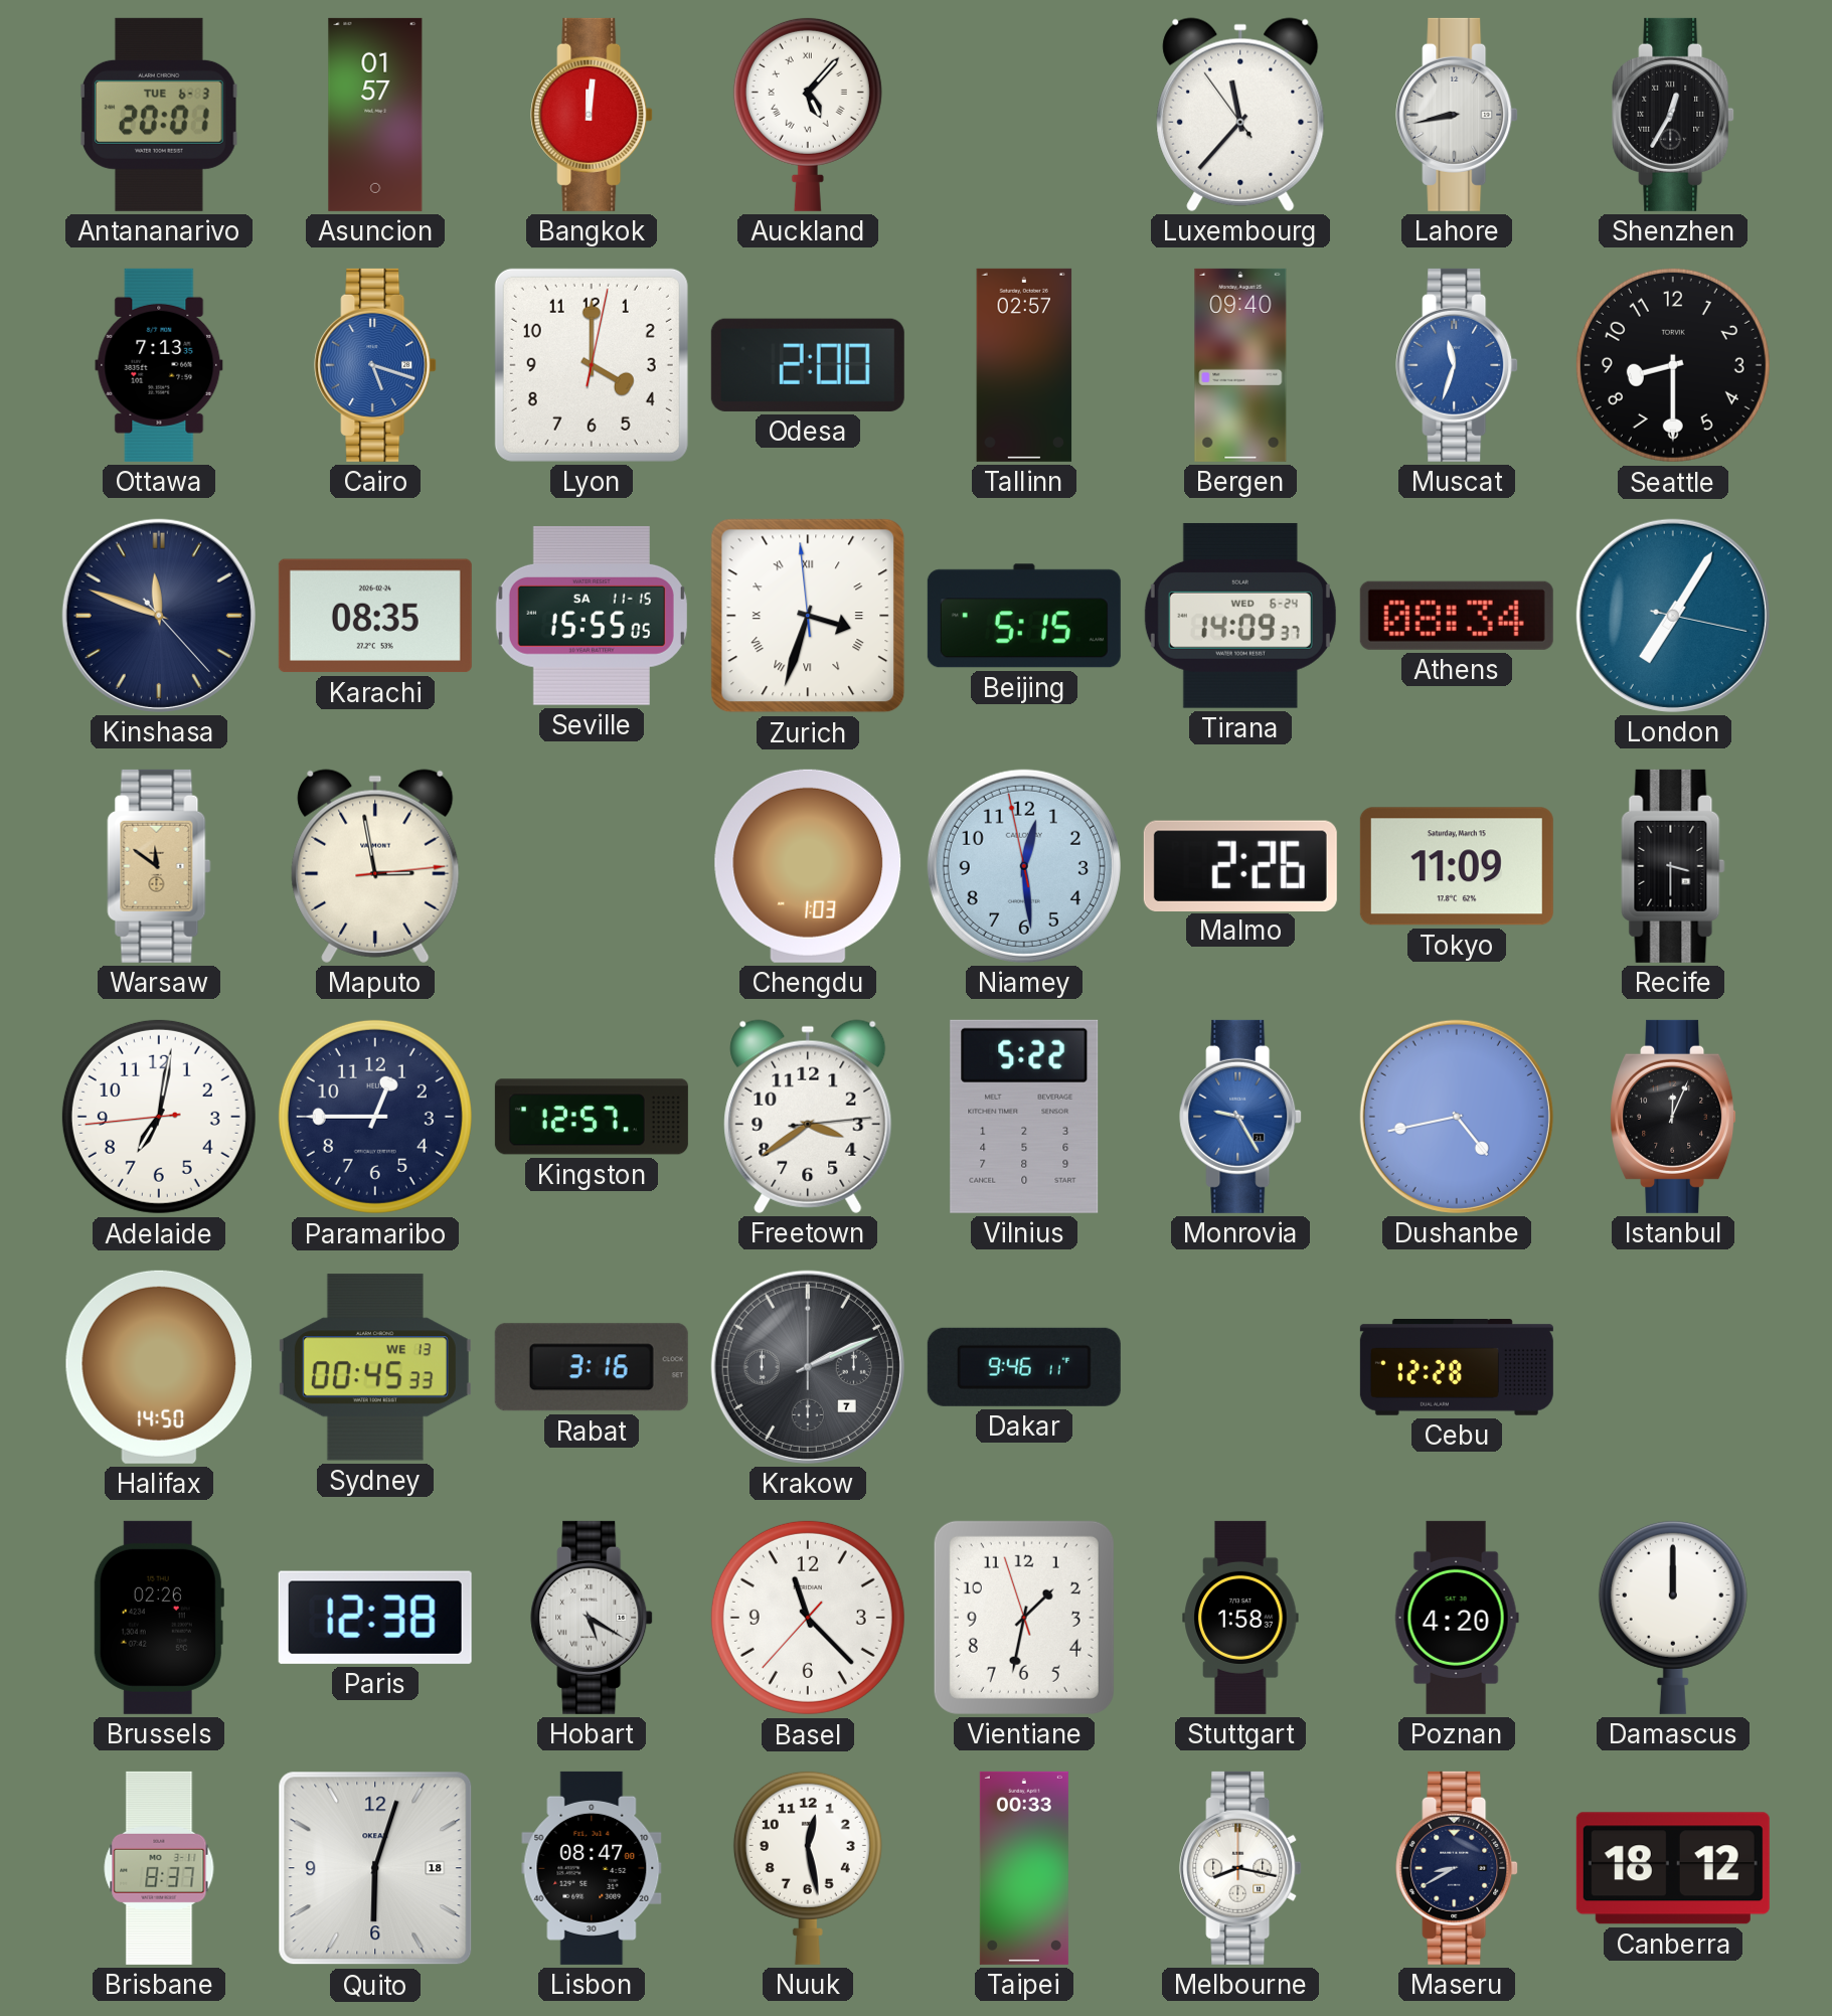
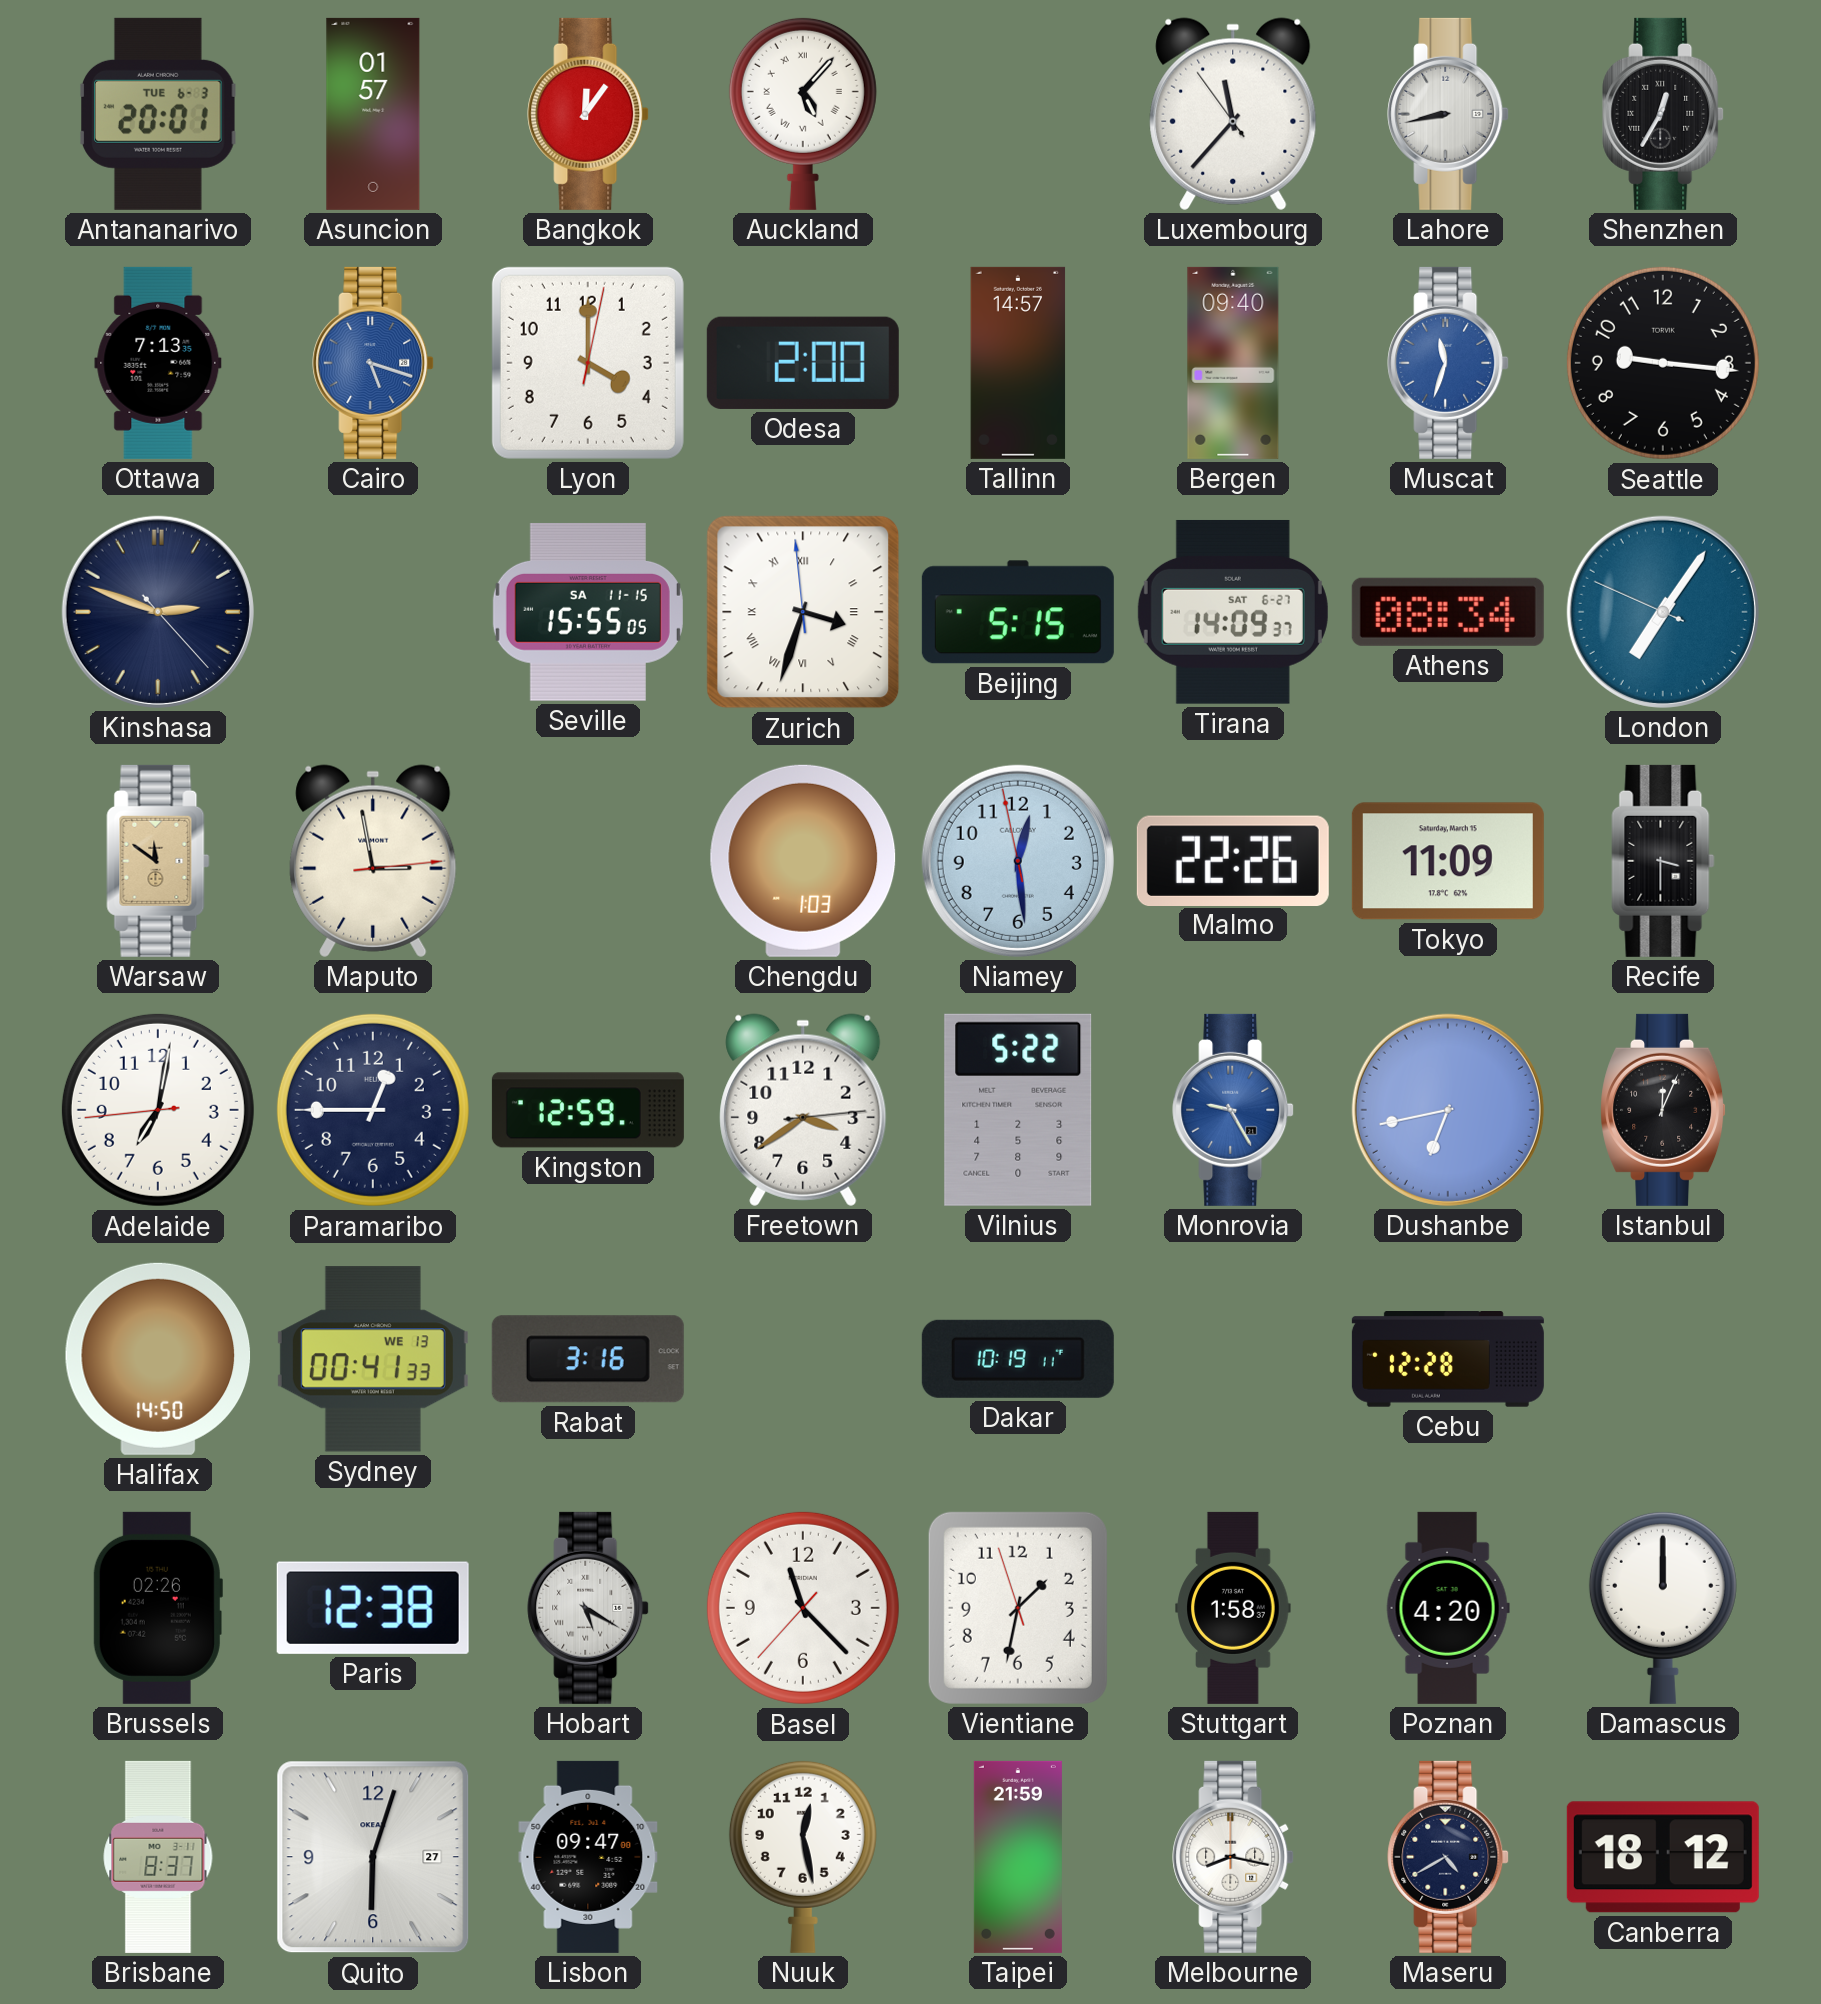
Bangkok: 12:01 -> 12:06
Tallinn: 02:57 -> 14:57
Seattle: 8:30 -> 9:16
Kinshasa: 11:48 -> 2:48
Karachi: 08:35 -> none
Tirana date: WED 6-24 -> SAT 6-27
London: 7:05:17 -> 7:05:49
Malmo: 2:26 -> 22:26
Kingston: 12:57 -> 12:59
Dushanbe: 4:43 -> 6:43
Sydney: 00:45 -> 00:41
Krakow: 2:11 -> none
Dakar: 9:46 -> 10:19
Quito date: 18 -> 27
Lisbon: 08:47 -> 09:47
Taipei: 00:33 -> 21:59
Maseru: 8:40 -> 4:40
